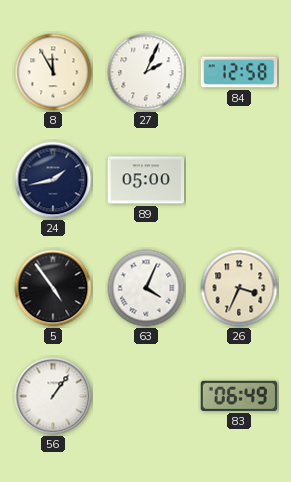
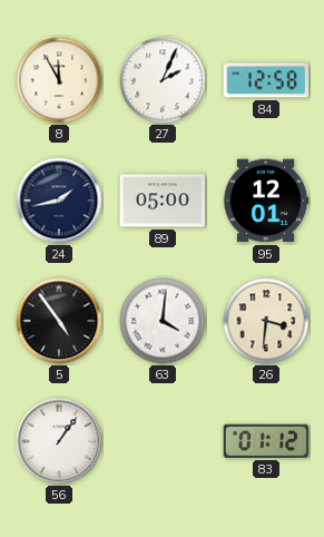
95: none -> 12:01
63: 4:04 -> 4:01
26: 3:34 -> 3:31
83: 06:49 -> 01:12
